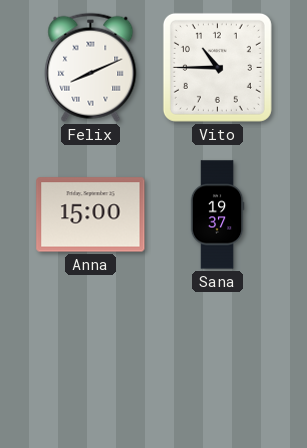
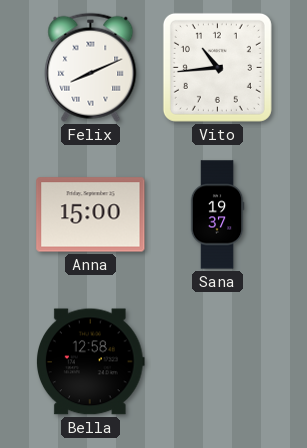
Vito: 10:45 -> 10:44
Bella: none -> 12:58
